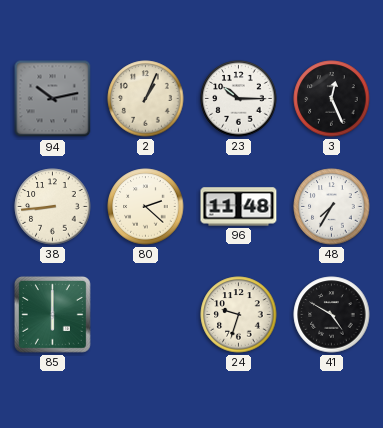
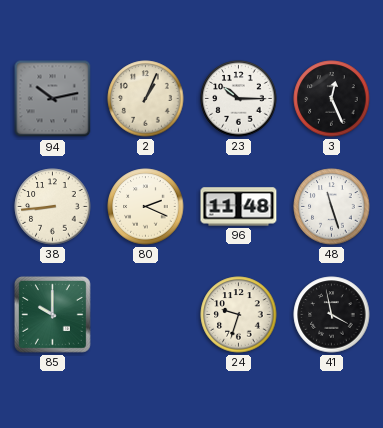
80: 2:22 -> 2:19
48: 7:35 -> 11:27
85: 6:00 -> 10:00
41: 4:50 -> 3:58
